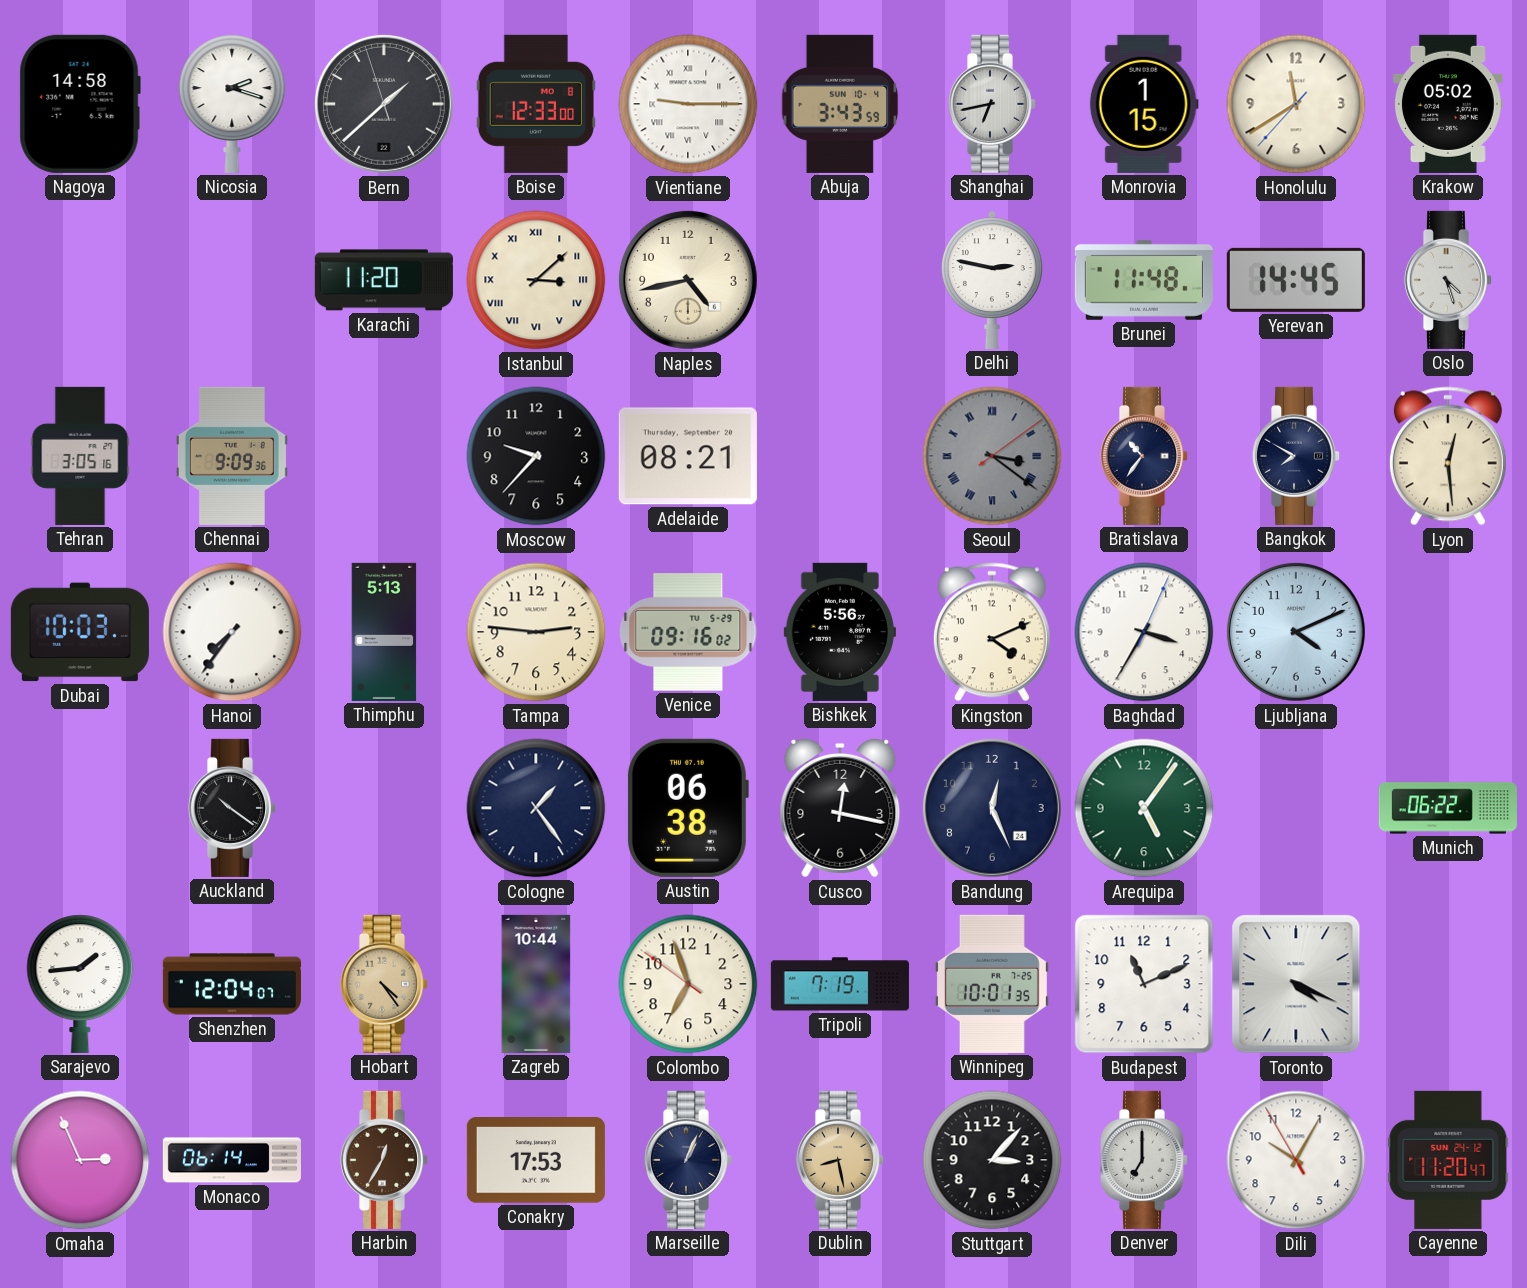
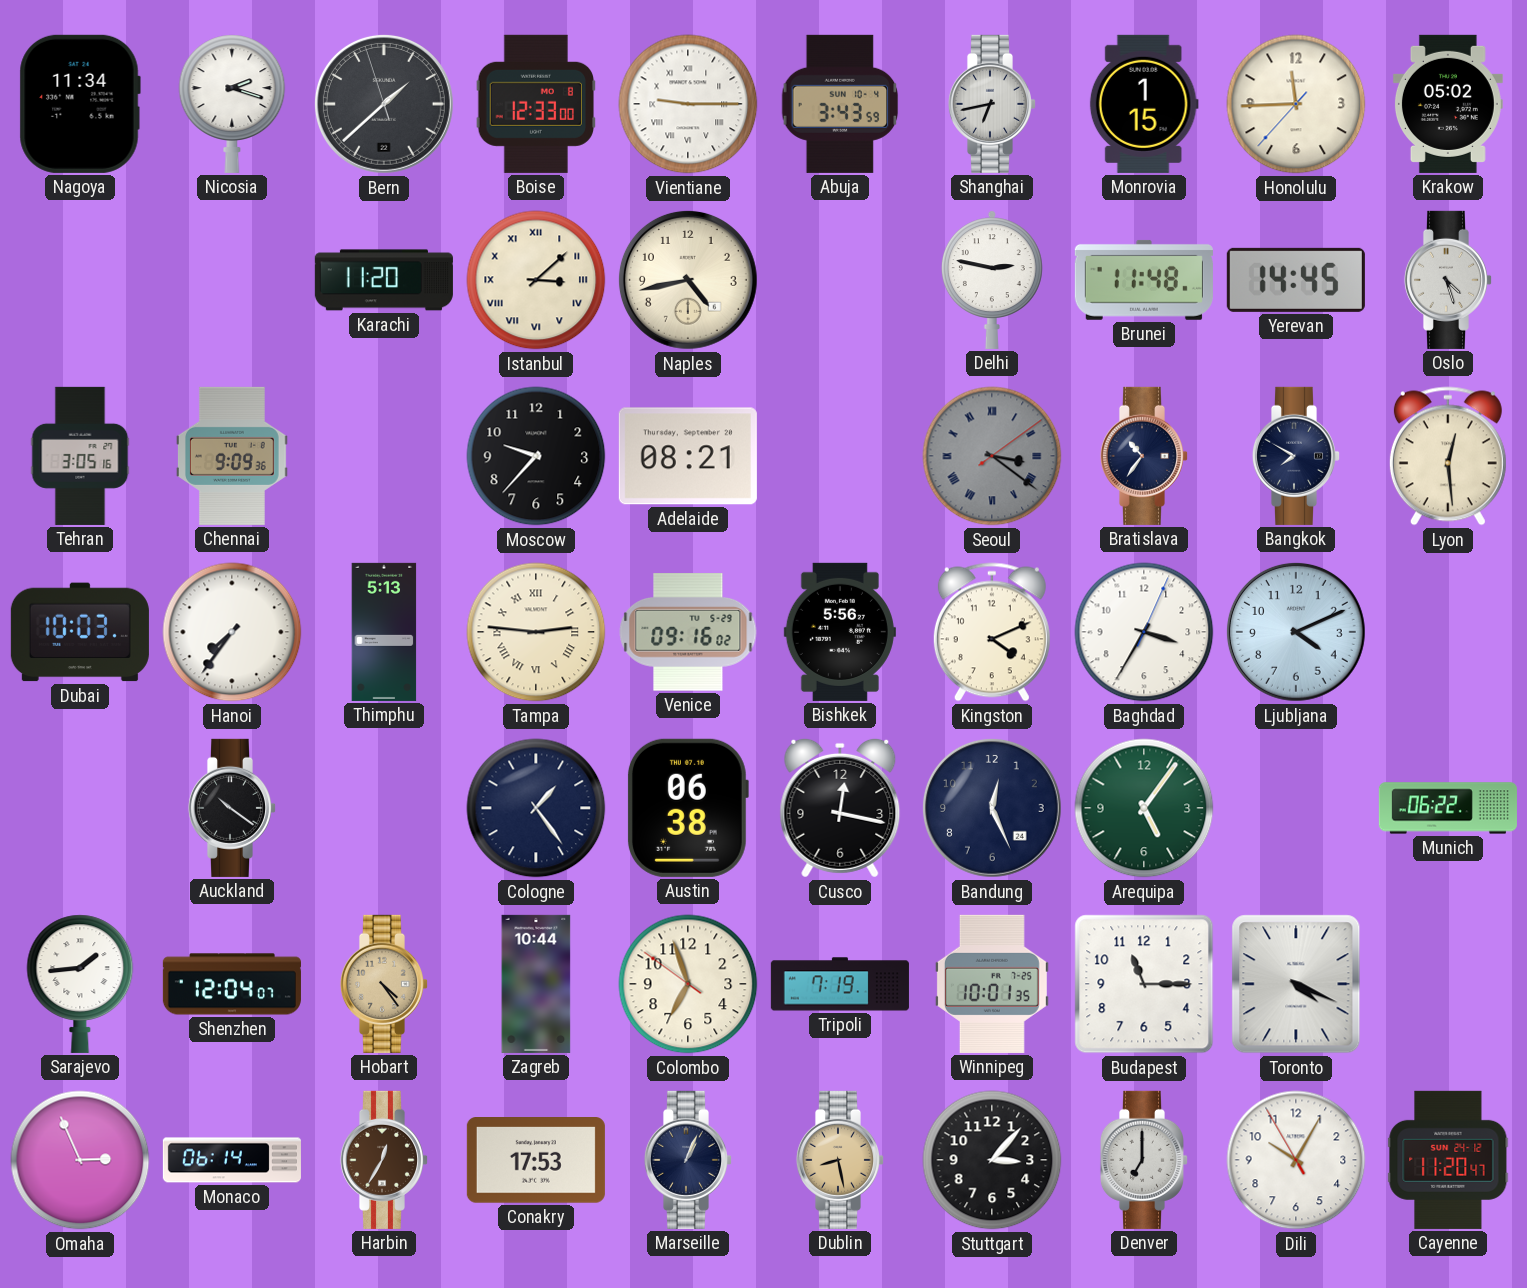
Nagoya: 14:58 -> 11:34
Honolulu: 11:39 -> 11:44
Tampa numerals: Arabic -> Roman
Budapest: 11:11 -> 11:15
